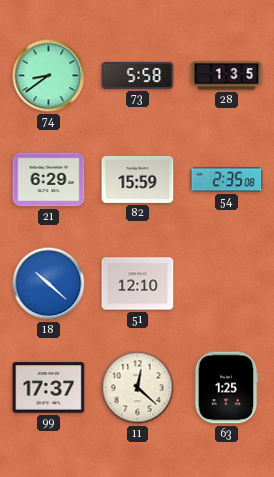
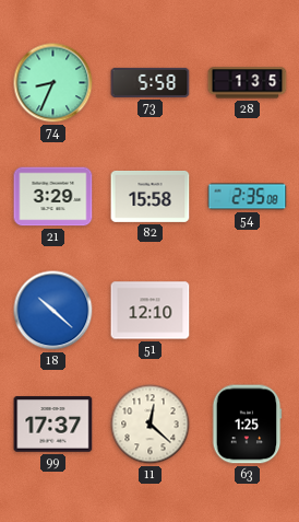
74: 8:39 -> 8:34
21: 6:29 -> 3:29
82: 15:59 -> 15:58
